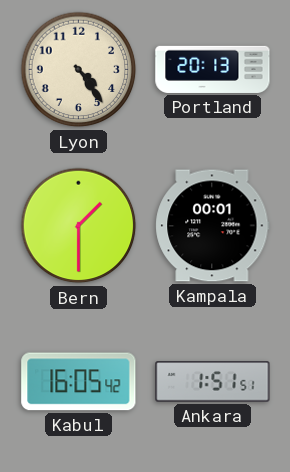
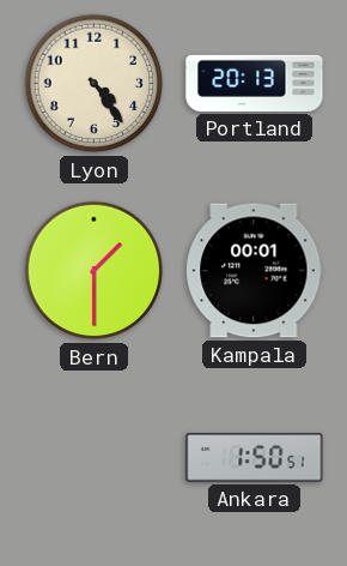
Kabul: 16:05 -> none
Ankara: 1:51 -> 1:50
